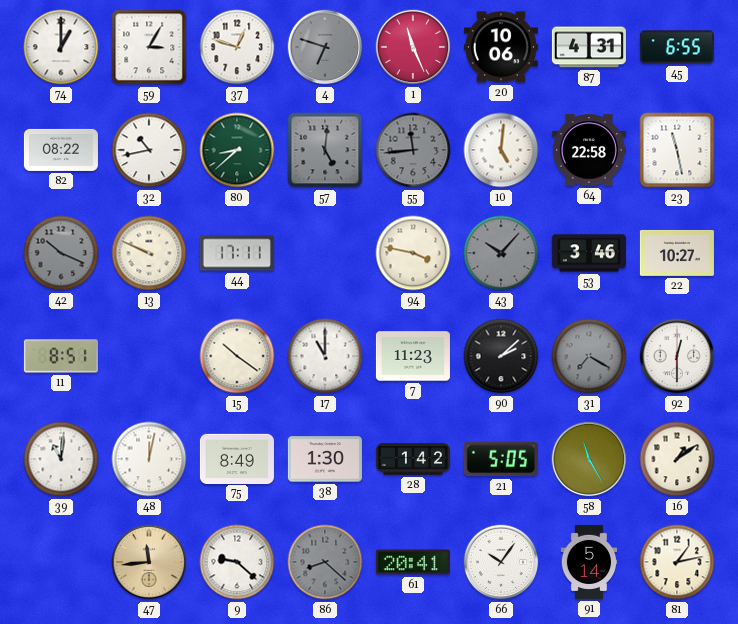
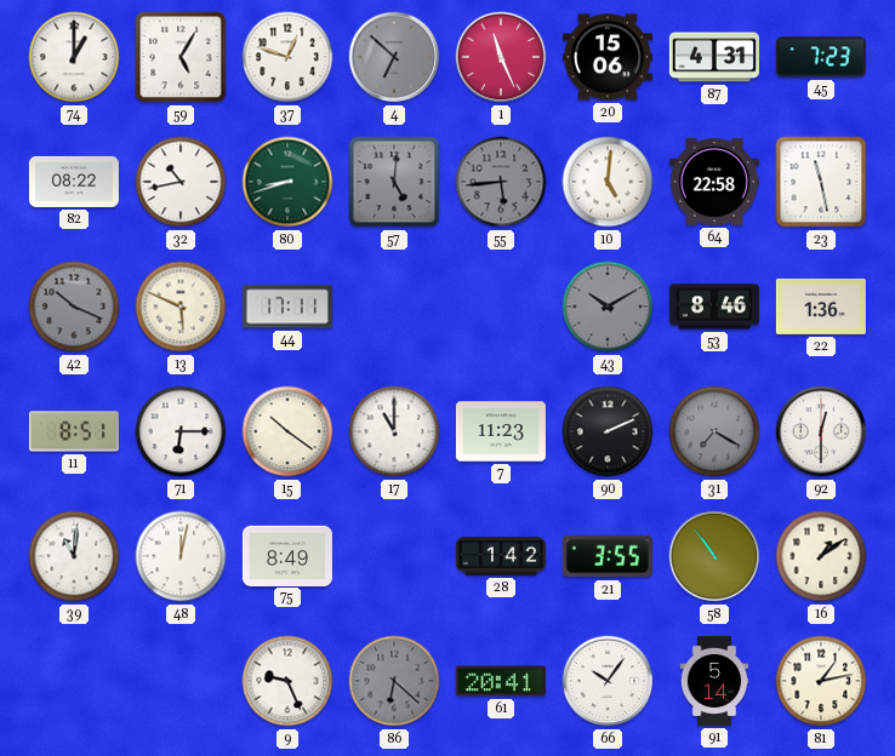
59: 3:05 -> 5:05
4: 6:48 -> 6:52
20: 10:06 -> 15:06
45: 6:55 -> 7:23
80: 8:38 -> 8:42
55: 11:44 -> 5:44
13: 9:49 -> 5:49
94: 3:47 -> none
43: 10:07 -> 10:10
53: 3:46 -> 8:46
22: 10:27 -> 1:36
71: none -> 6:15
90: 2:08 -> 2:11
38: 1:30 -> none
21: 5:05 -> 3:55
58: 11:25 -> 10:54
47: 11:44 -> none
9: 9:22 -> 9:26
86: 8:22 -> 6:22
